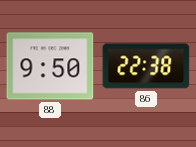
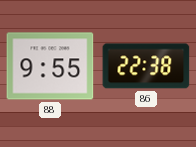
88: 9:50 -> 9:55
